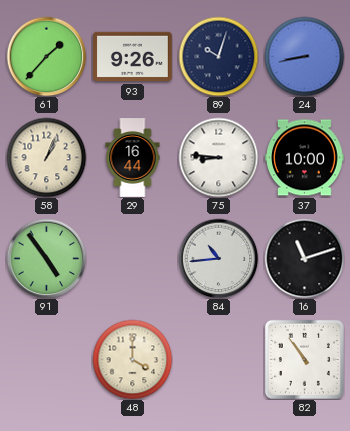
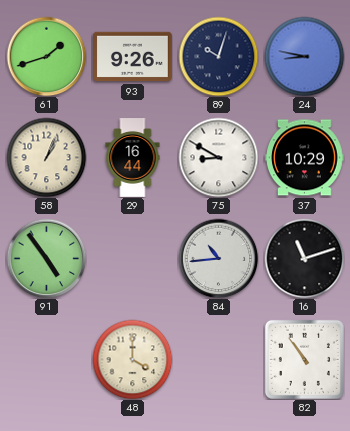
61: 1:37 -> 1:42
24: 8:43 -> 8:47
75: 8:46 -> 8:50
37: 10:00 -> 10:29
